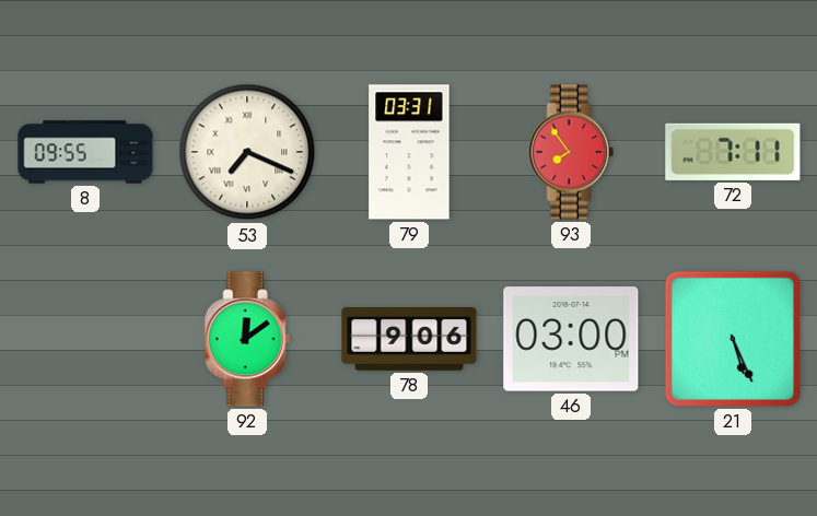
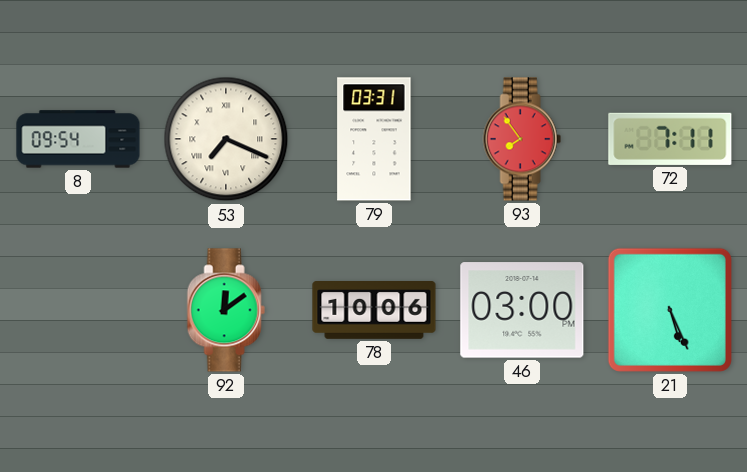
8: 09:55 -> 09:54
78: 9:06 -> 10:06
